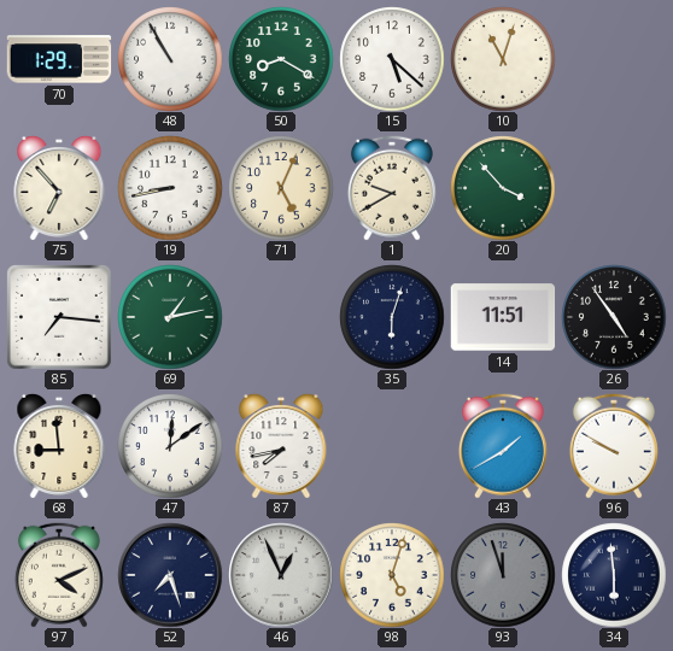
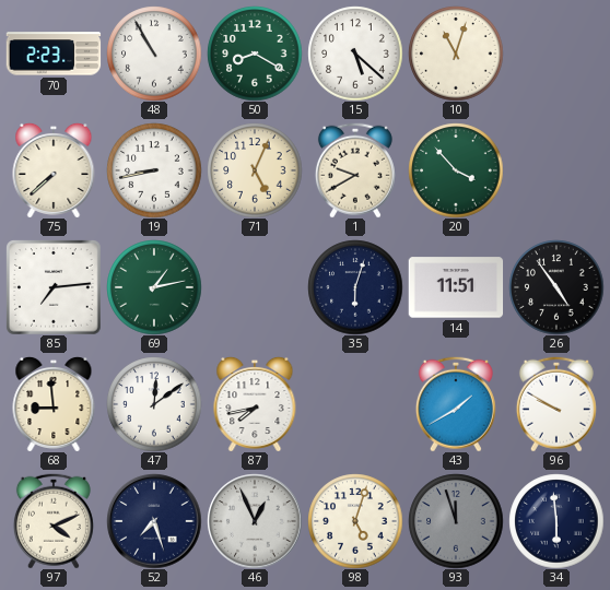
70: 1:29 -> 2:23
75: 6:53 -> 7:38
85: 7:16 -> 7:14
